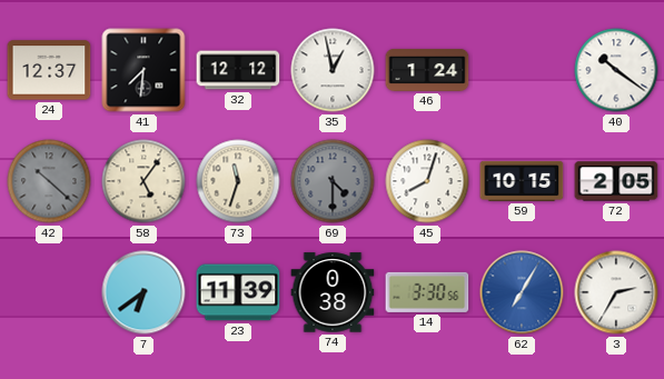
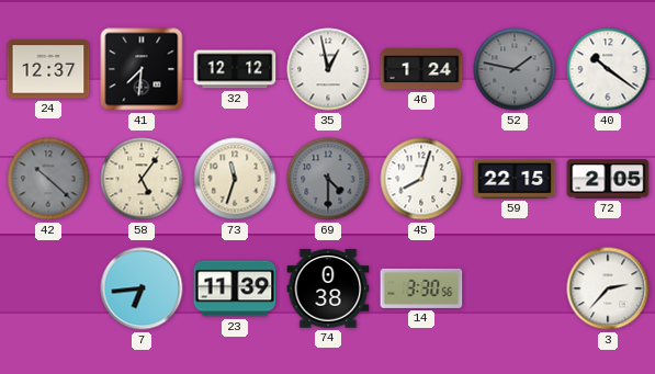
52: none -> 1:47
59: 10:15 -> 22:15
7: 6:39 -> 6:44
62: 7:05 -> none
3: 2:35 -> 2:37
